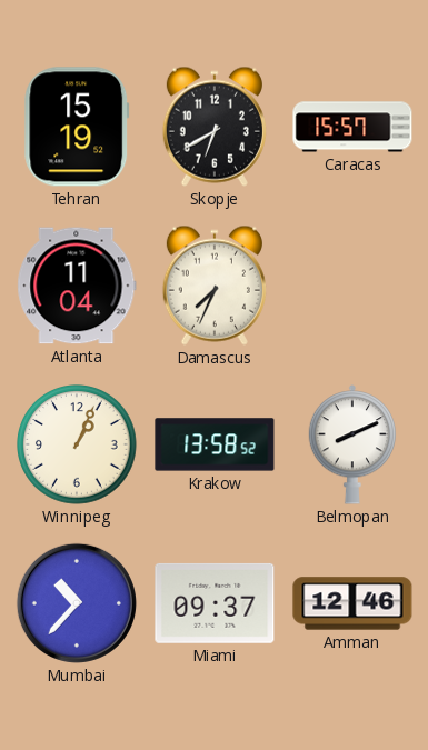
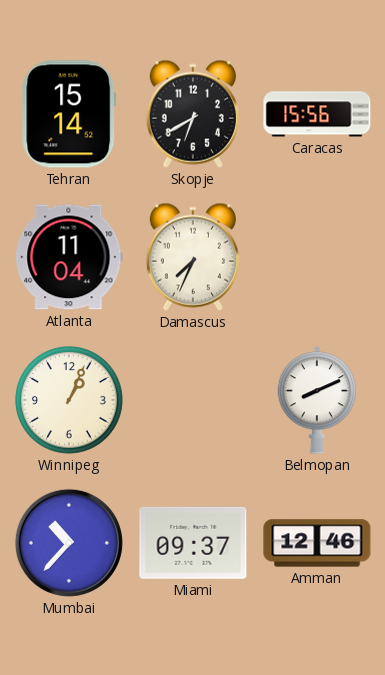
Tehran: 15:19 -> 15:14
Caracas: 15:57 -> 15:56
Krakow: 13:58 -> none
